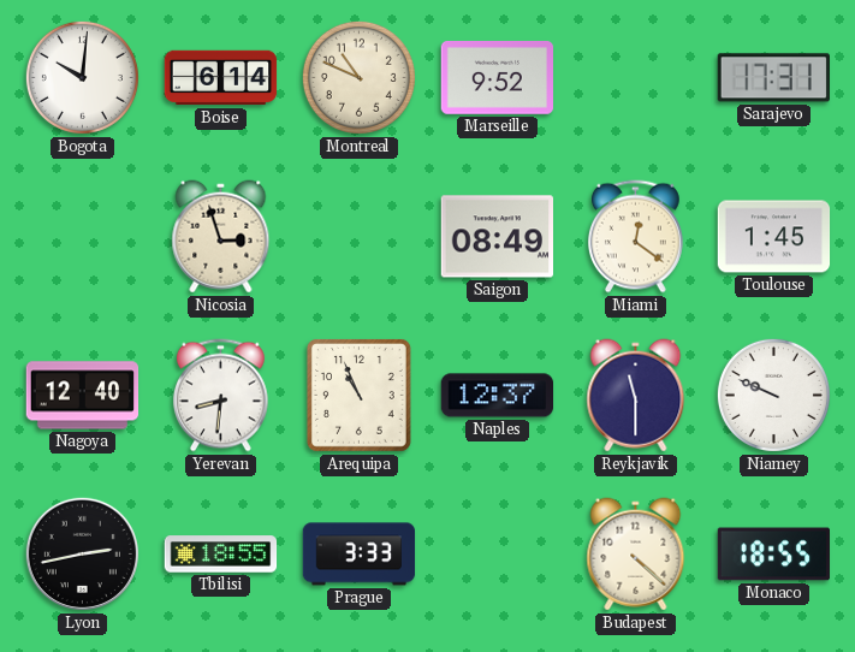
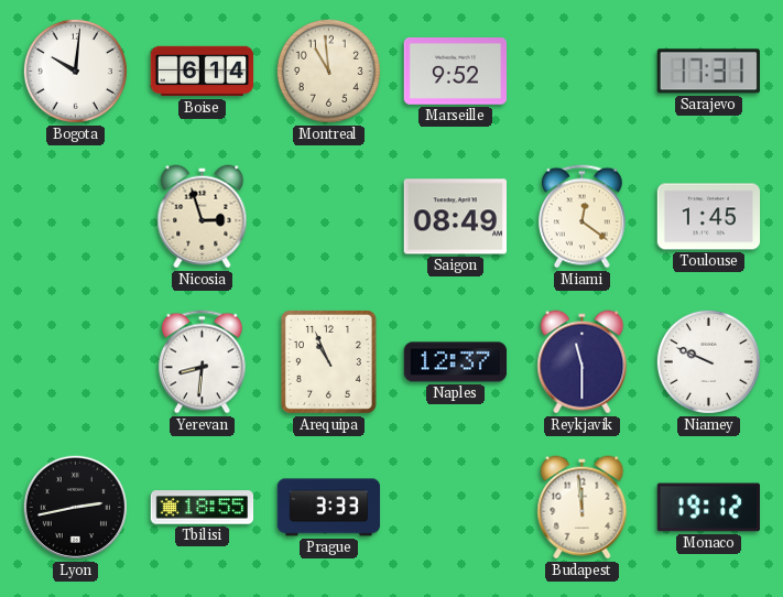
Montreal: 10:49 -> 10:59
Nagoya: 12:40 -> none
Budapest: 4:22 -> 11:59
Monaco: 18:55 -> 19:12
